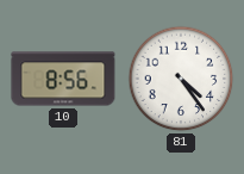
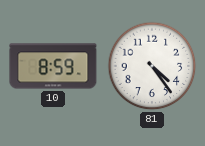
10: 8:56 -> 8:59
